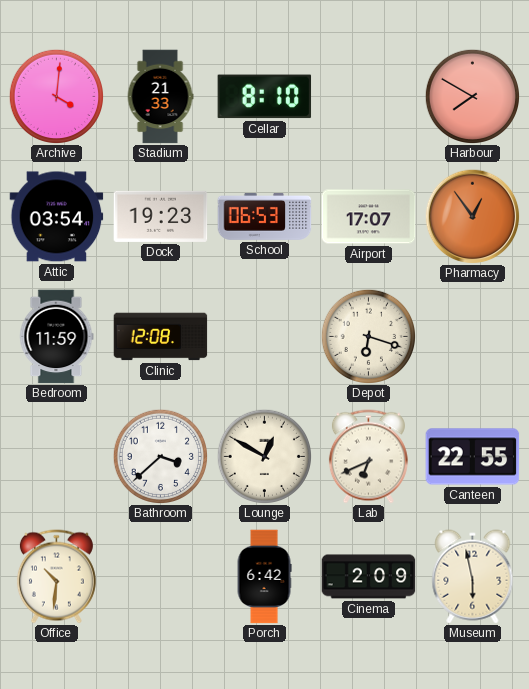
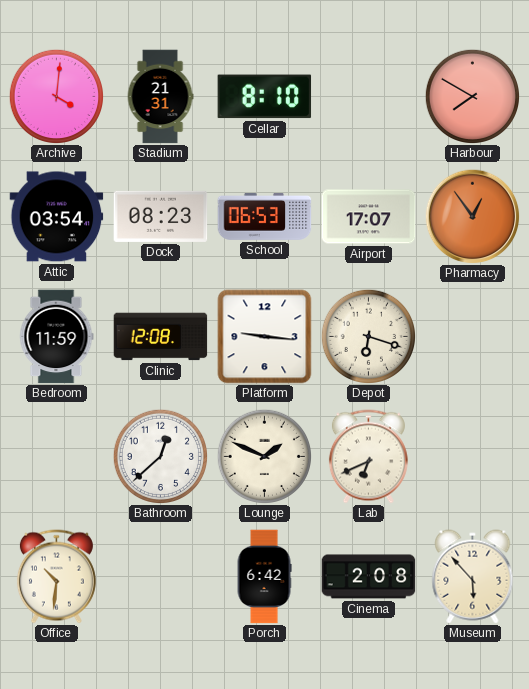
Stadium: 21:33 -> 21:31
Dock: 19:23 -> 08:23
Platform: none -> 9:16
Bathroom: 3:38 -> 12:38
Lounge: 12:50 -> 1:49
Canteen: 22:55 -> none
Cinema: 2:09 -> 2:08
Museum: 5:58 -> 5:53
